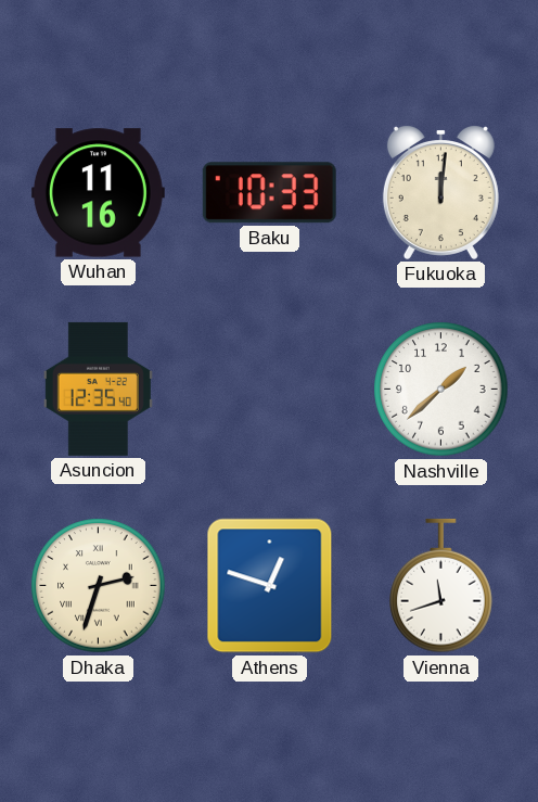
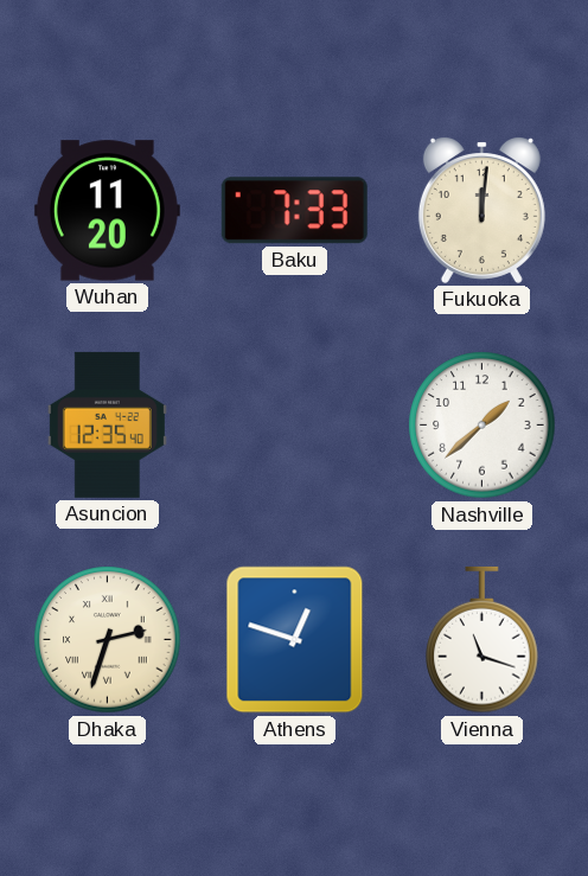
Wuhan: 11:16 -> 11:20
Baku: 10:33 -> 7:33
Vienna: 11:42 -> 11:18
